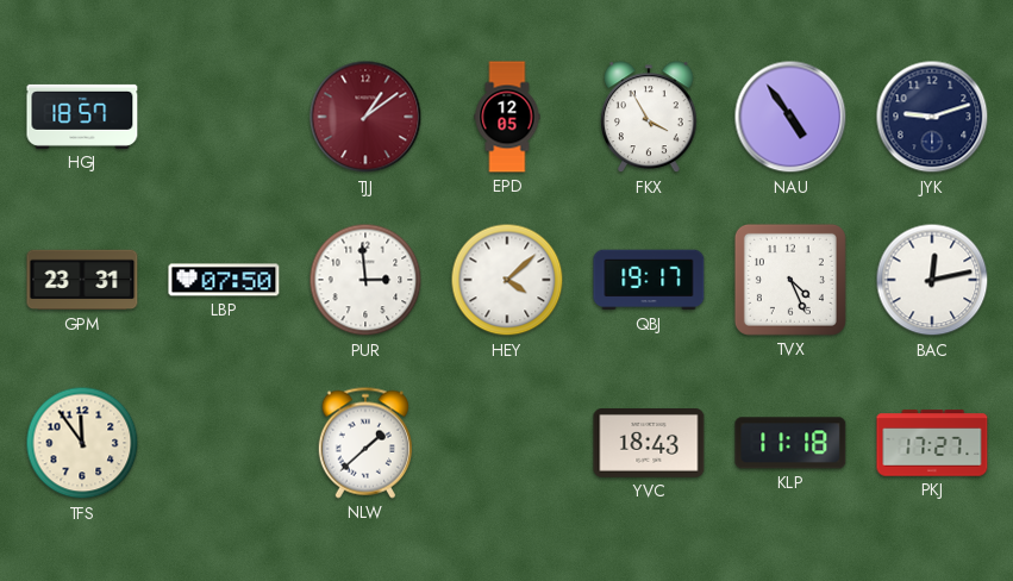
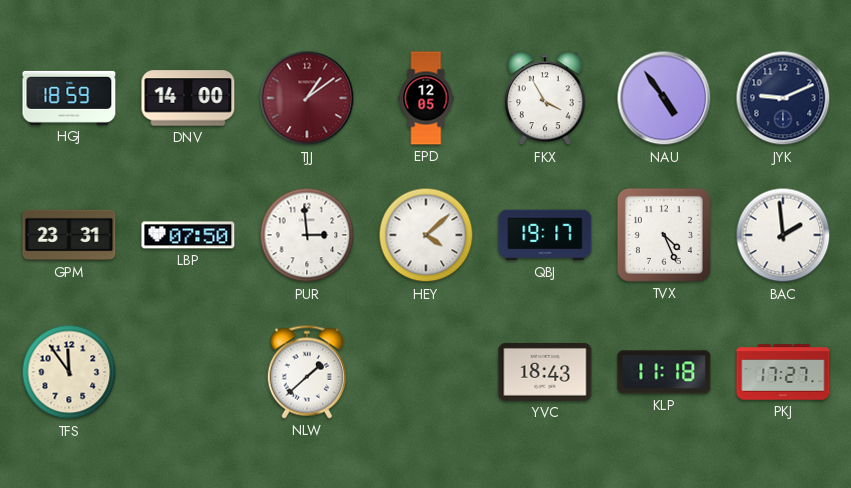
HGJ: 18:57 -> 18:59
DNV: none -> 14:00
JYK: 9:12 -> 9:11
BAC: 12:13 -> 1:59
